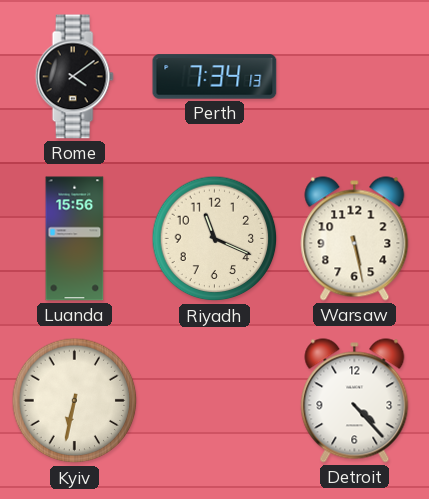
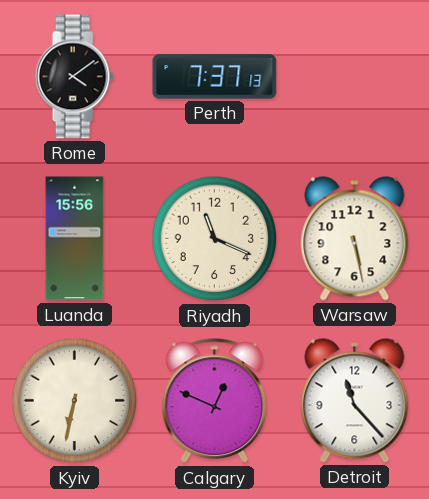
Perth: 7:34 -> 7:37
Calgary: none -> 12:49
Detroit: 4:23 -> 11:23
